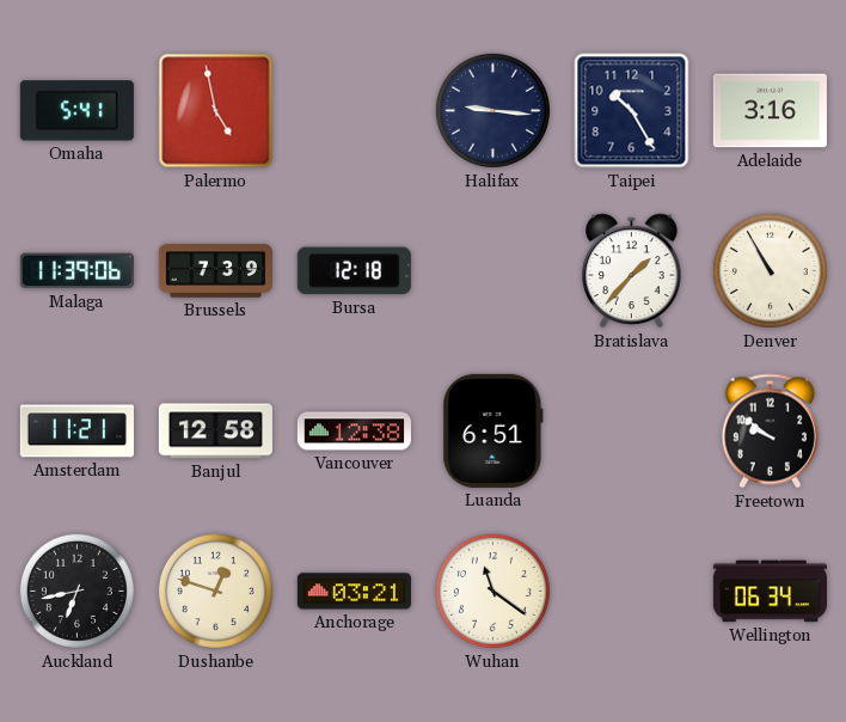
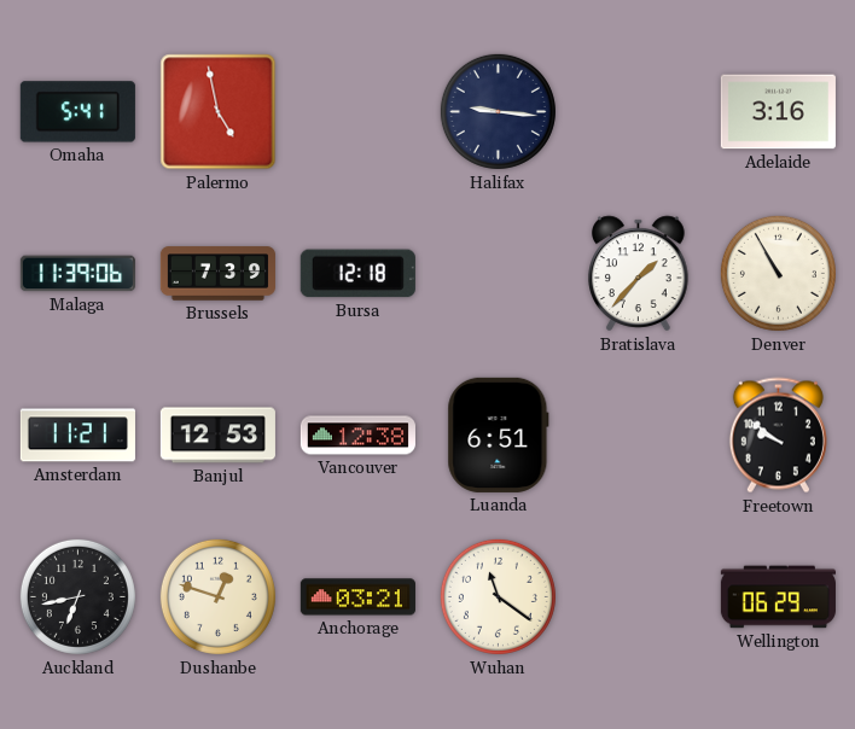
Taipei: 10:25 -> none
Banjul: 12:58 -> 12:53
Wellington: 06:34 -> 06:29
